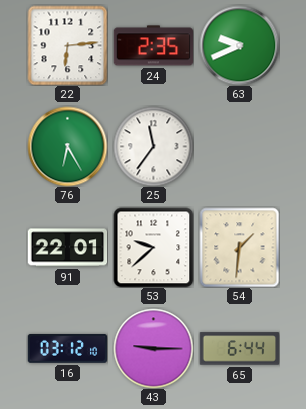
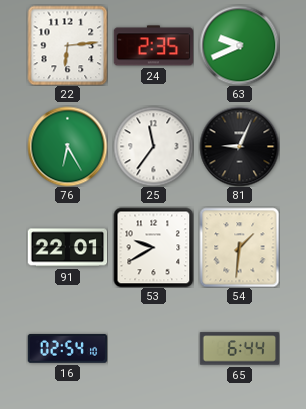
81: none -> 9:04
53: 9:38 -> 9:40
16: 03:12 -> 02:54
43: 9:15 -> none
